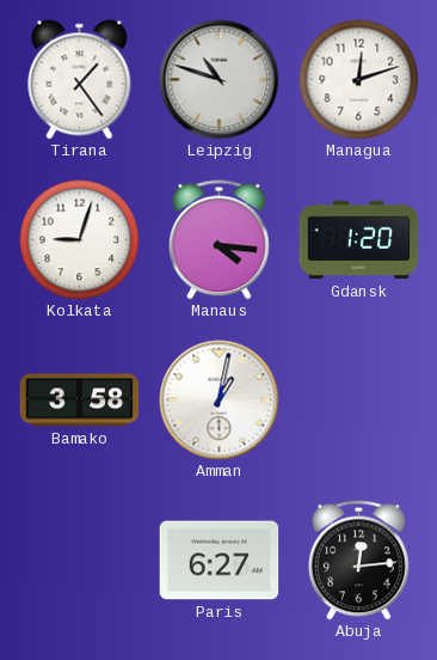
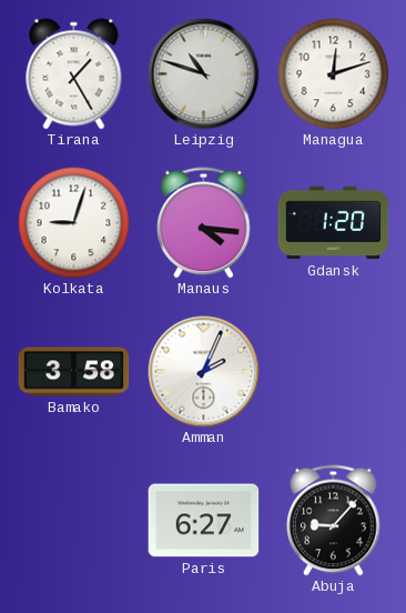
Tirana: 1:24 -> 1:25
Amman: 1:02 -> 2:04
Abuja: 12:14 -> 9:07
